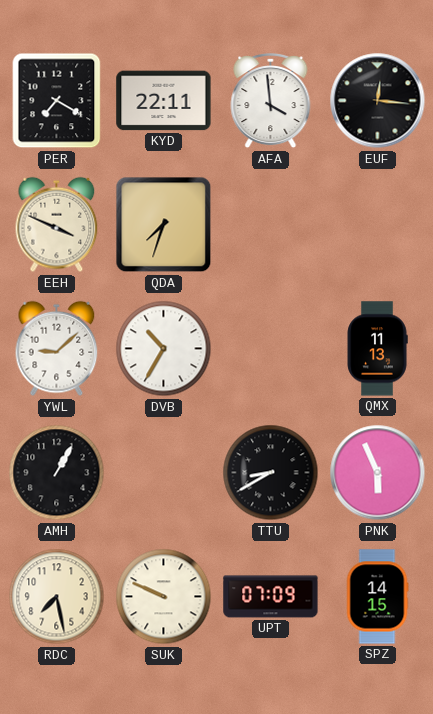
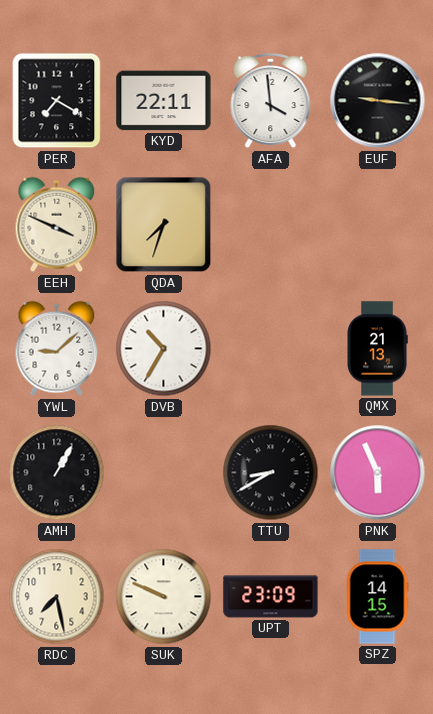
EUF: 12:16 -> 9:16
QMX: 11:13 -> 21:13
UPT: 07:09 -> 23:09
